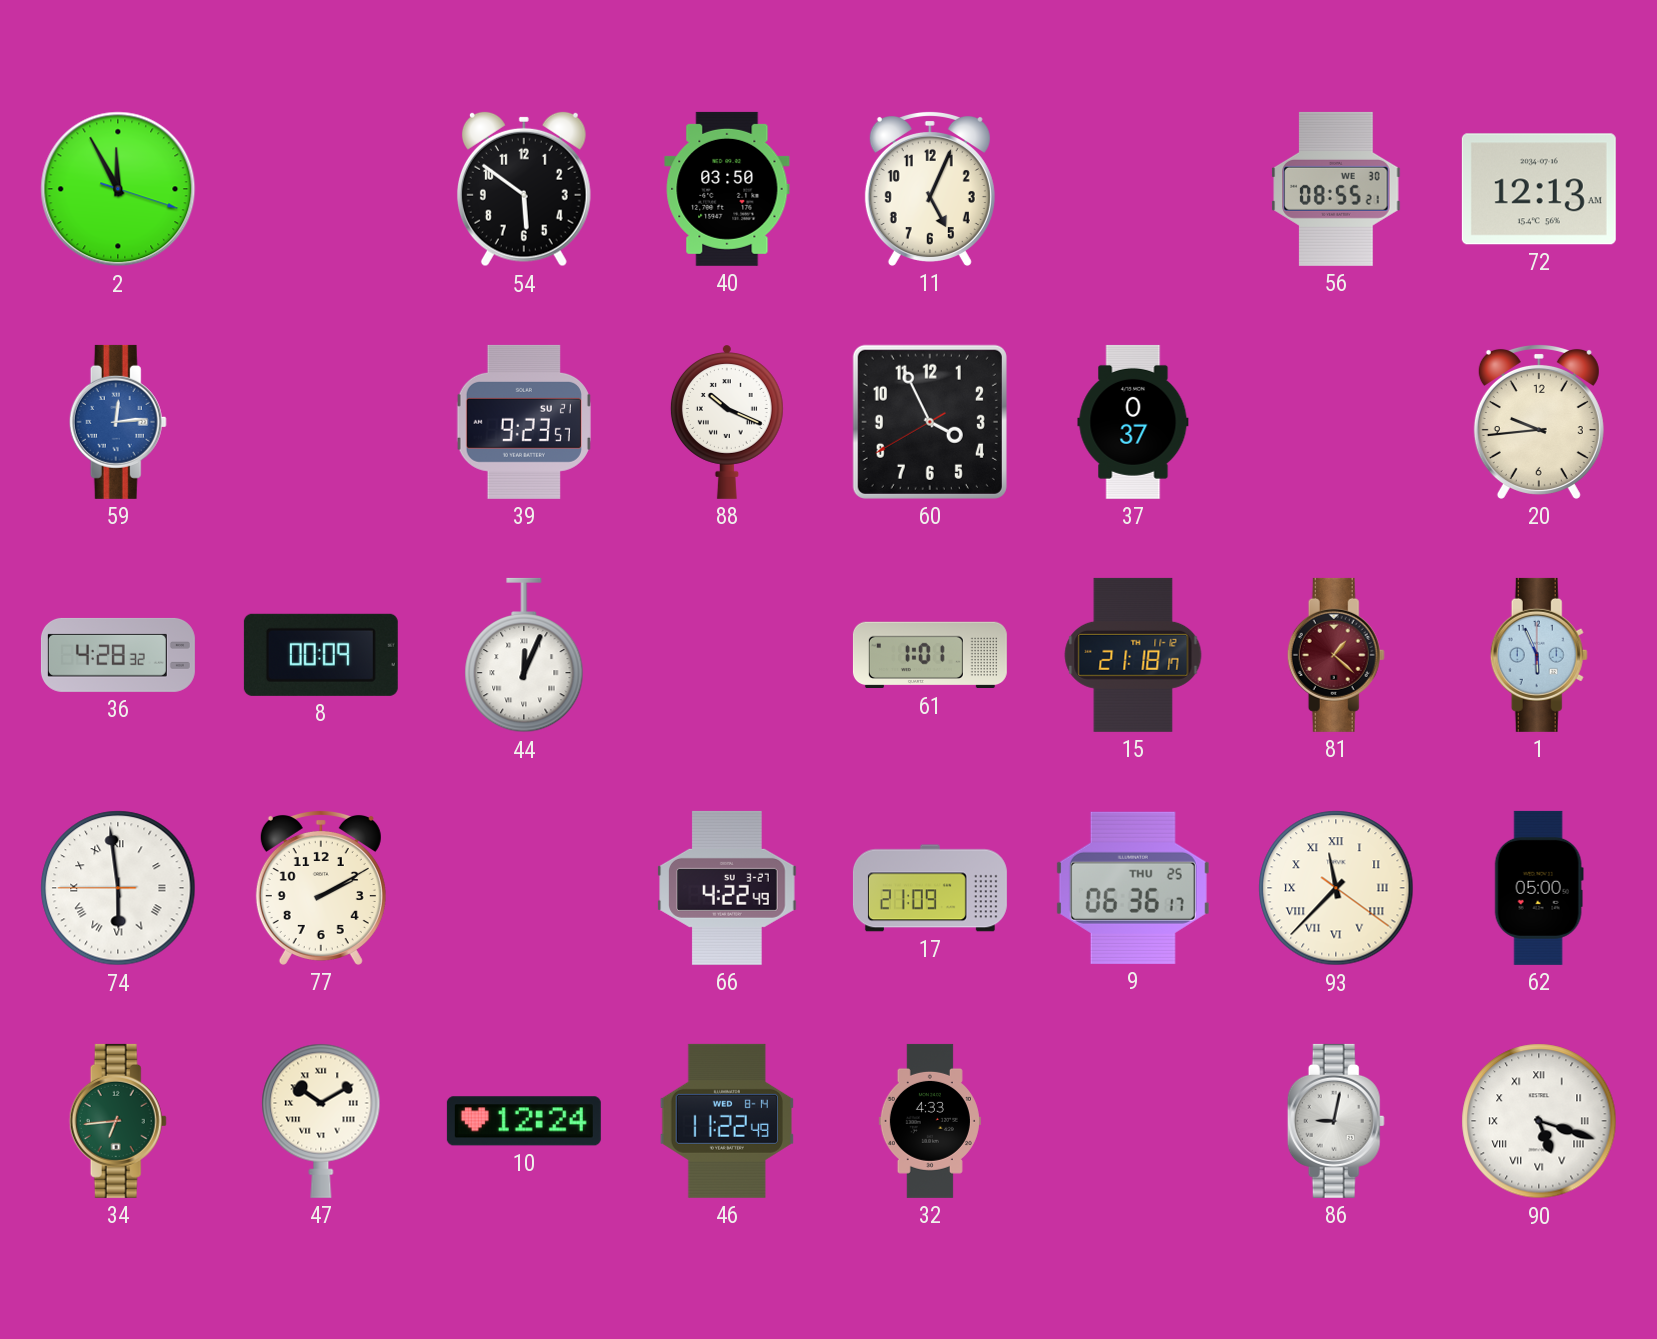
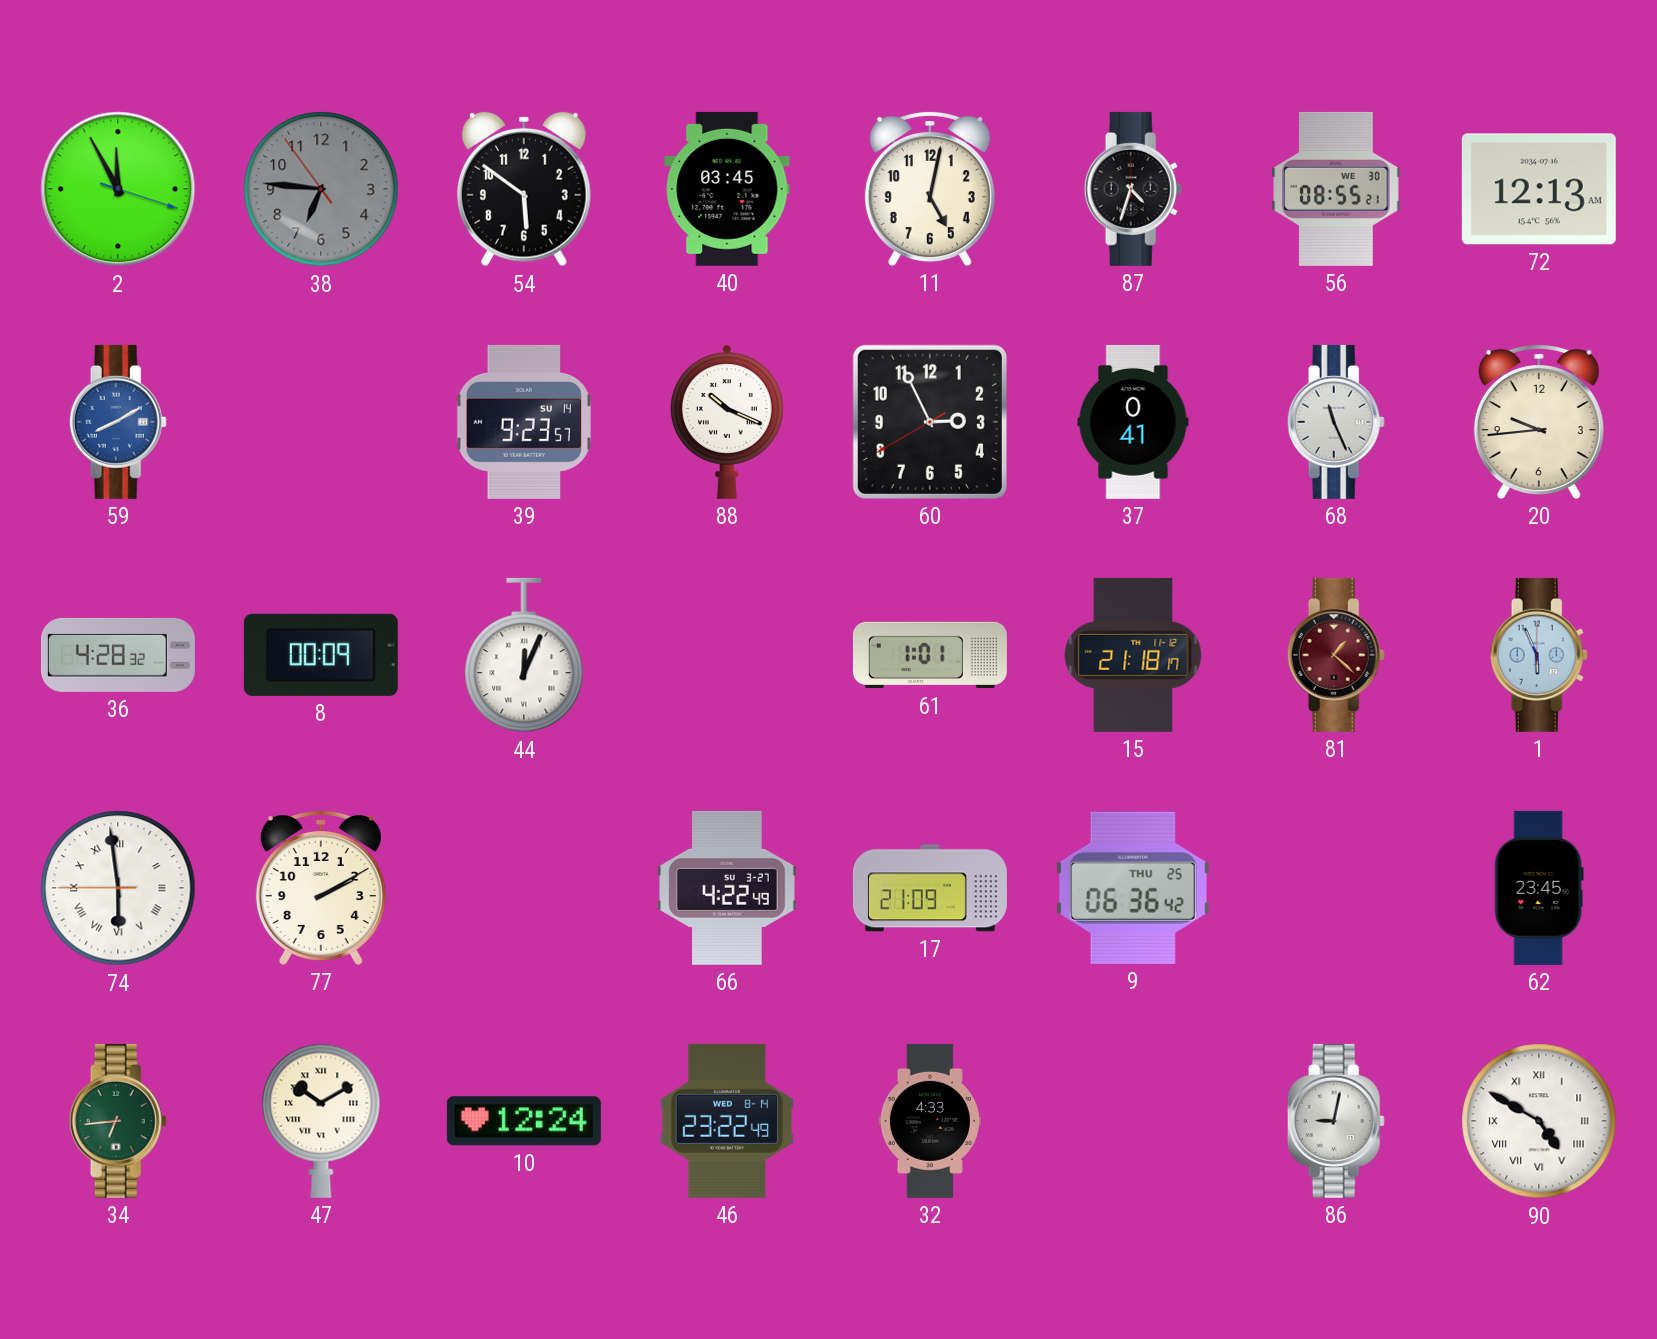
38: none -> 6:45
40: 03:50 -> 03:45
11: 5:04 -> 5:02
87: none -> 4:33
59: 12:14 -> 8:10
39 date: SU 21 -> SU 14
60: 3:55 -> 2:55
37: 0:37 -> 0:41
68: none -> 11:26
9: 06:36:17 -> 06:36:42
93: 11:37 -> none
62: 05:00 -> 23:45
46: 11:22 -> 23:22
90: 5:18 -> 4:50
